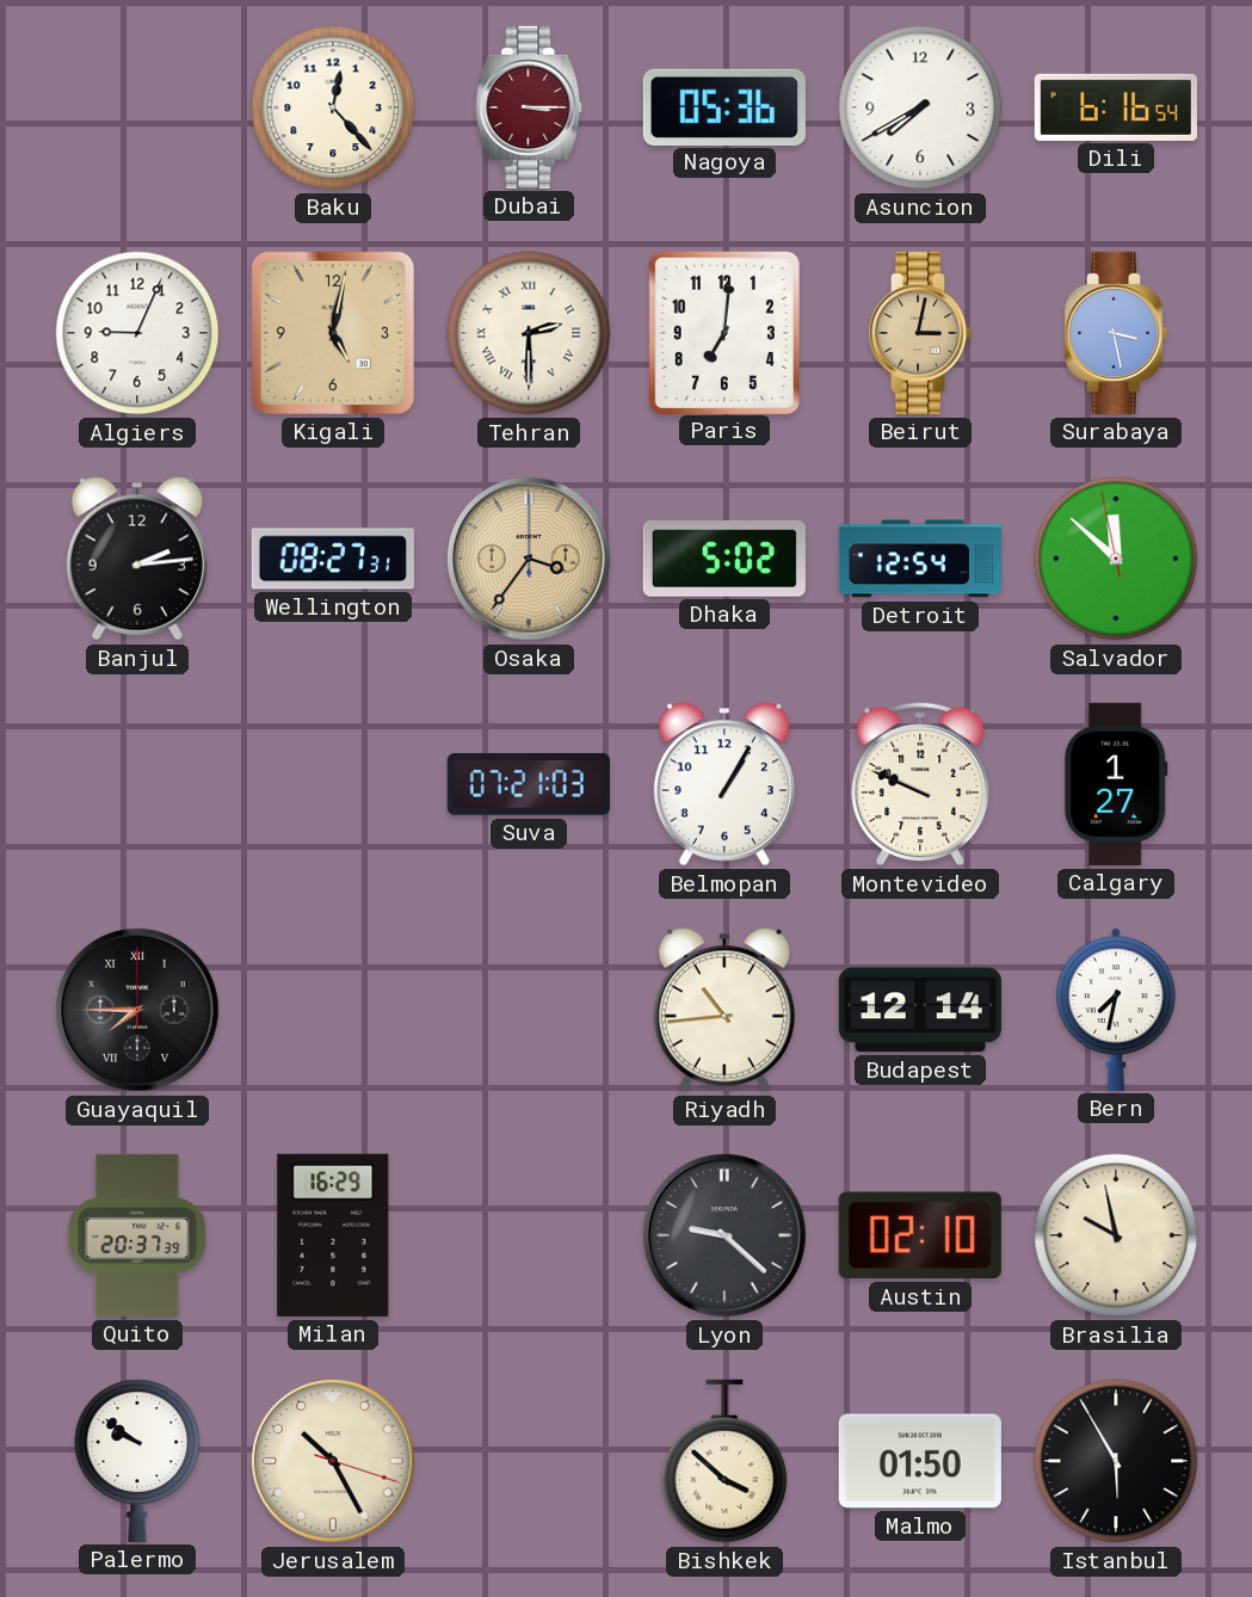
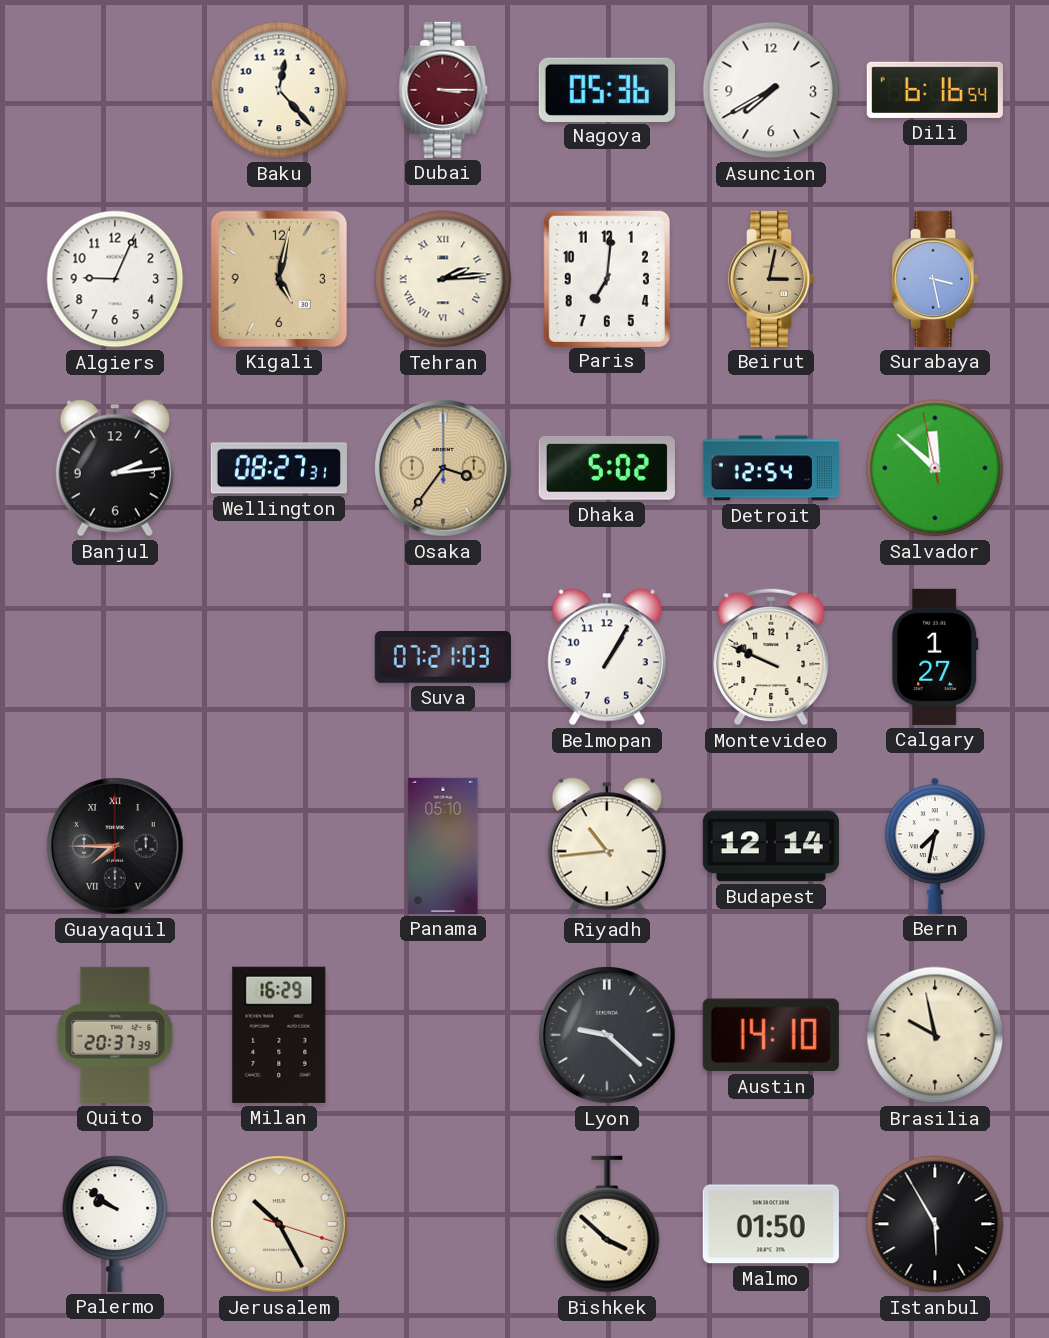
Tehran: 2:30 -> 2:14
Panama: none -> 05:10
Austin: 02:10 -> 14:10
